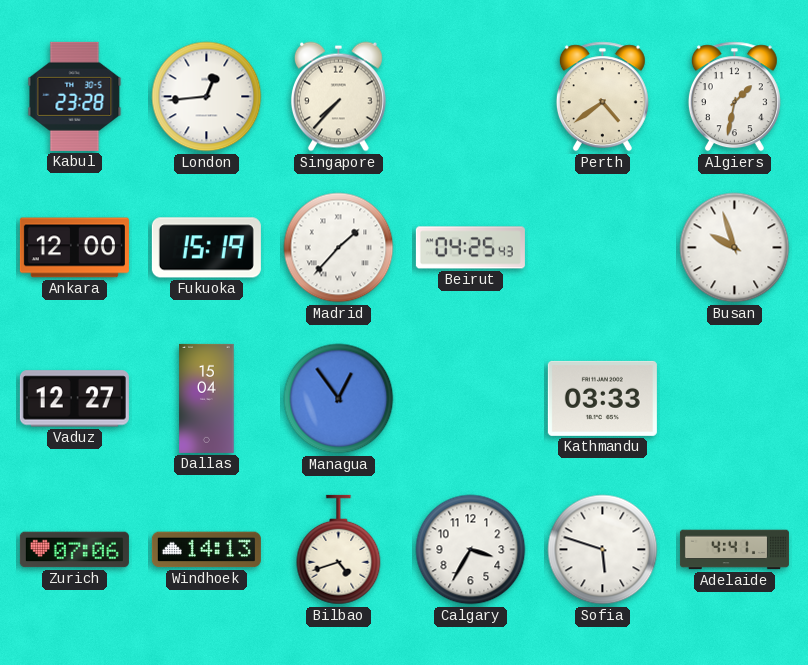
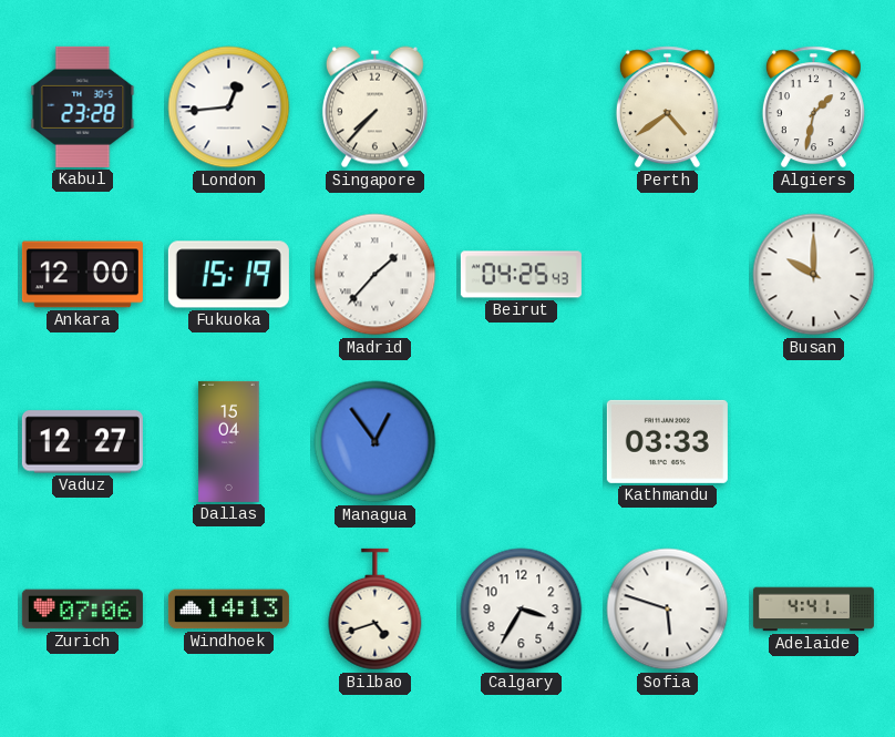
Busan: 9:57 -> 10:00
